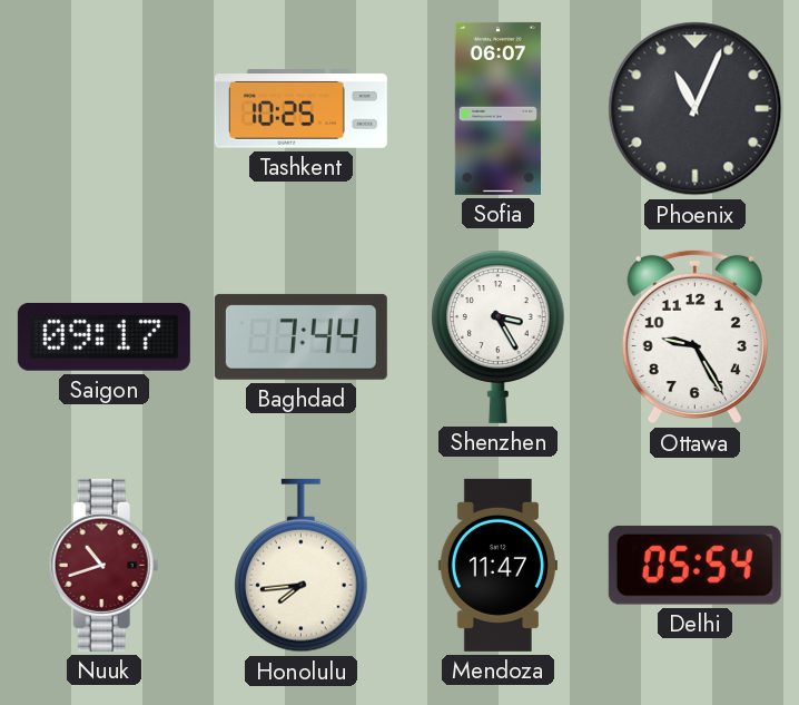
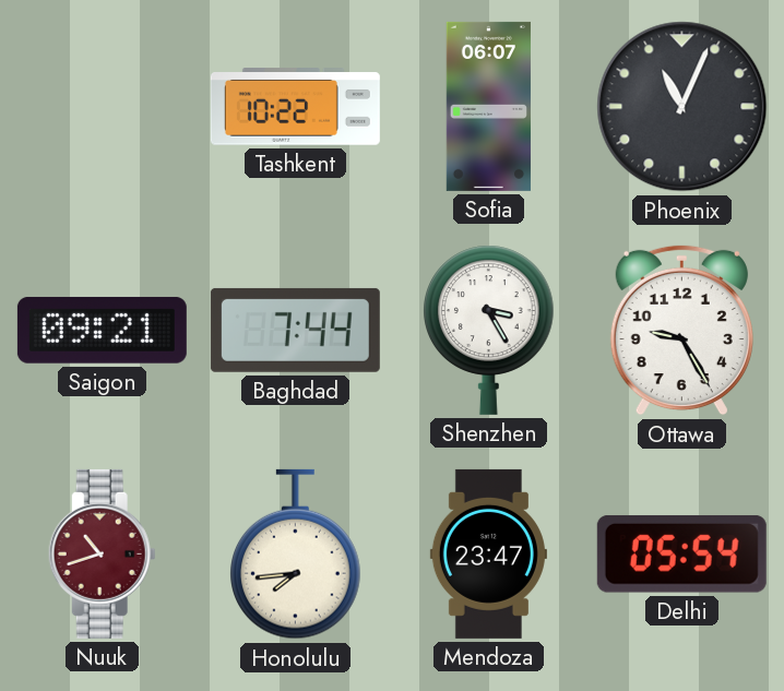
Tashkent: 10:25 -> 10:22
Saigon: 09:17 -> 09:21
Mendoza: 11:47 -> 23:47
